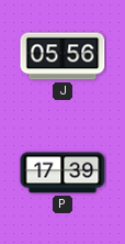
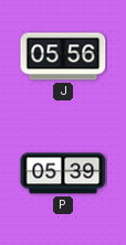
P: 17:39 -> 05:39
